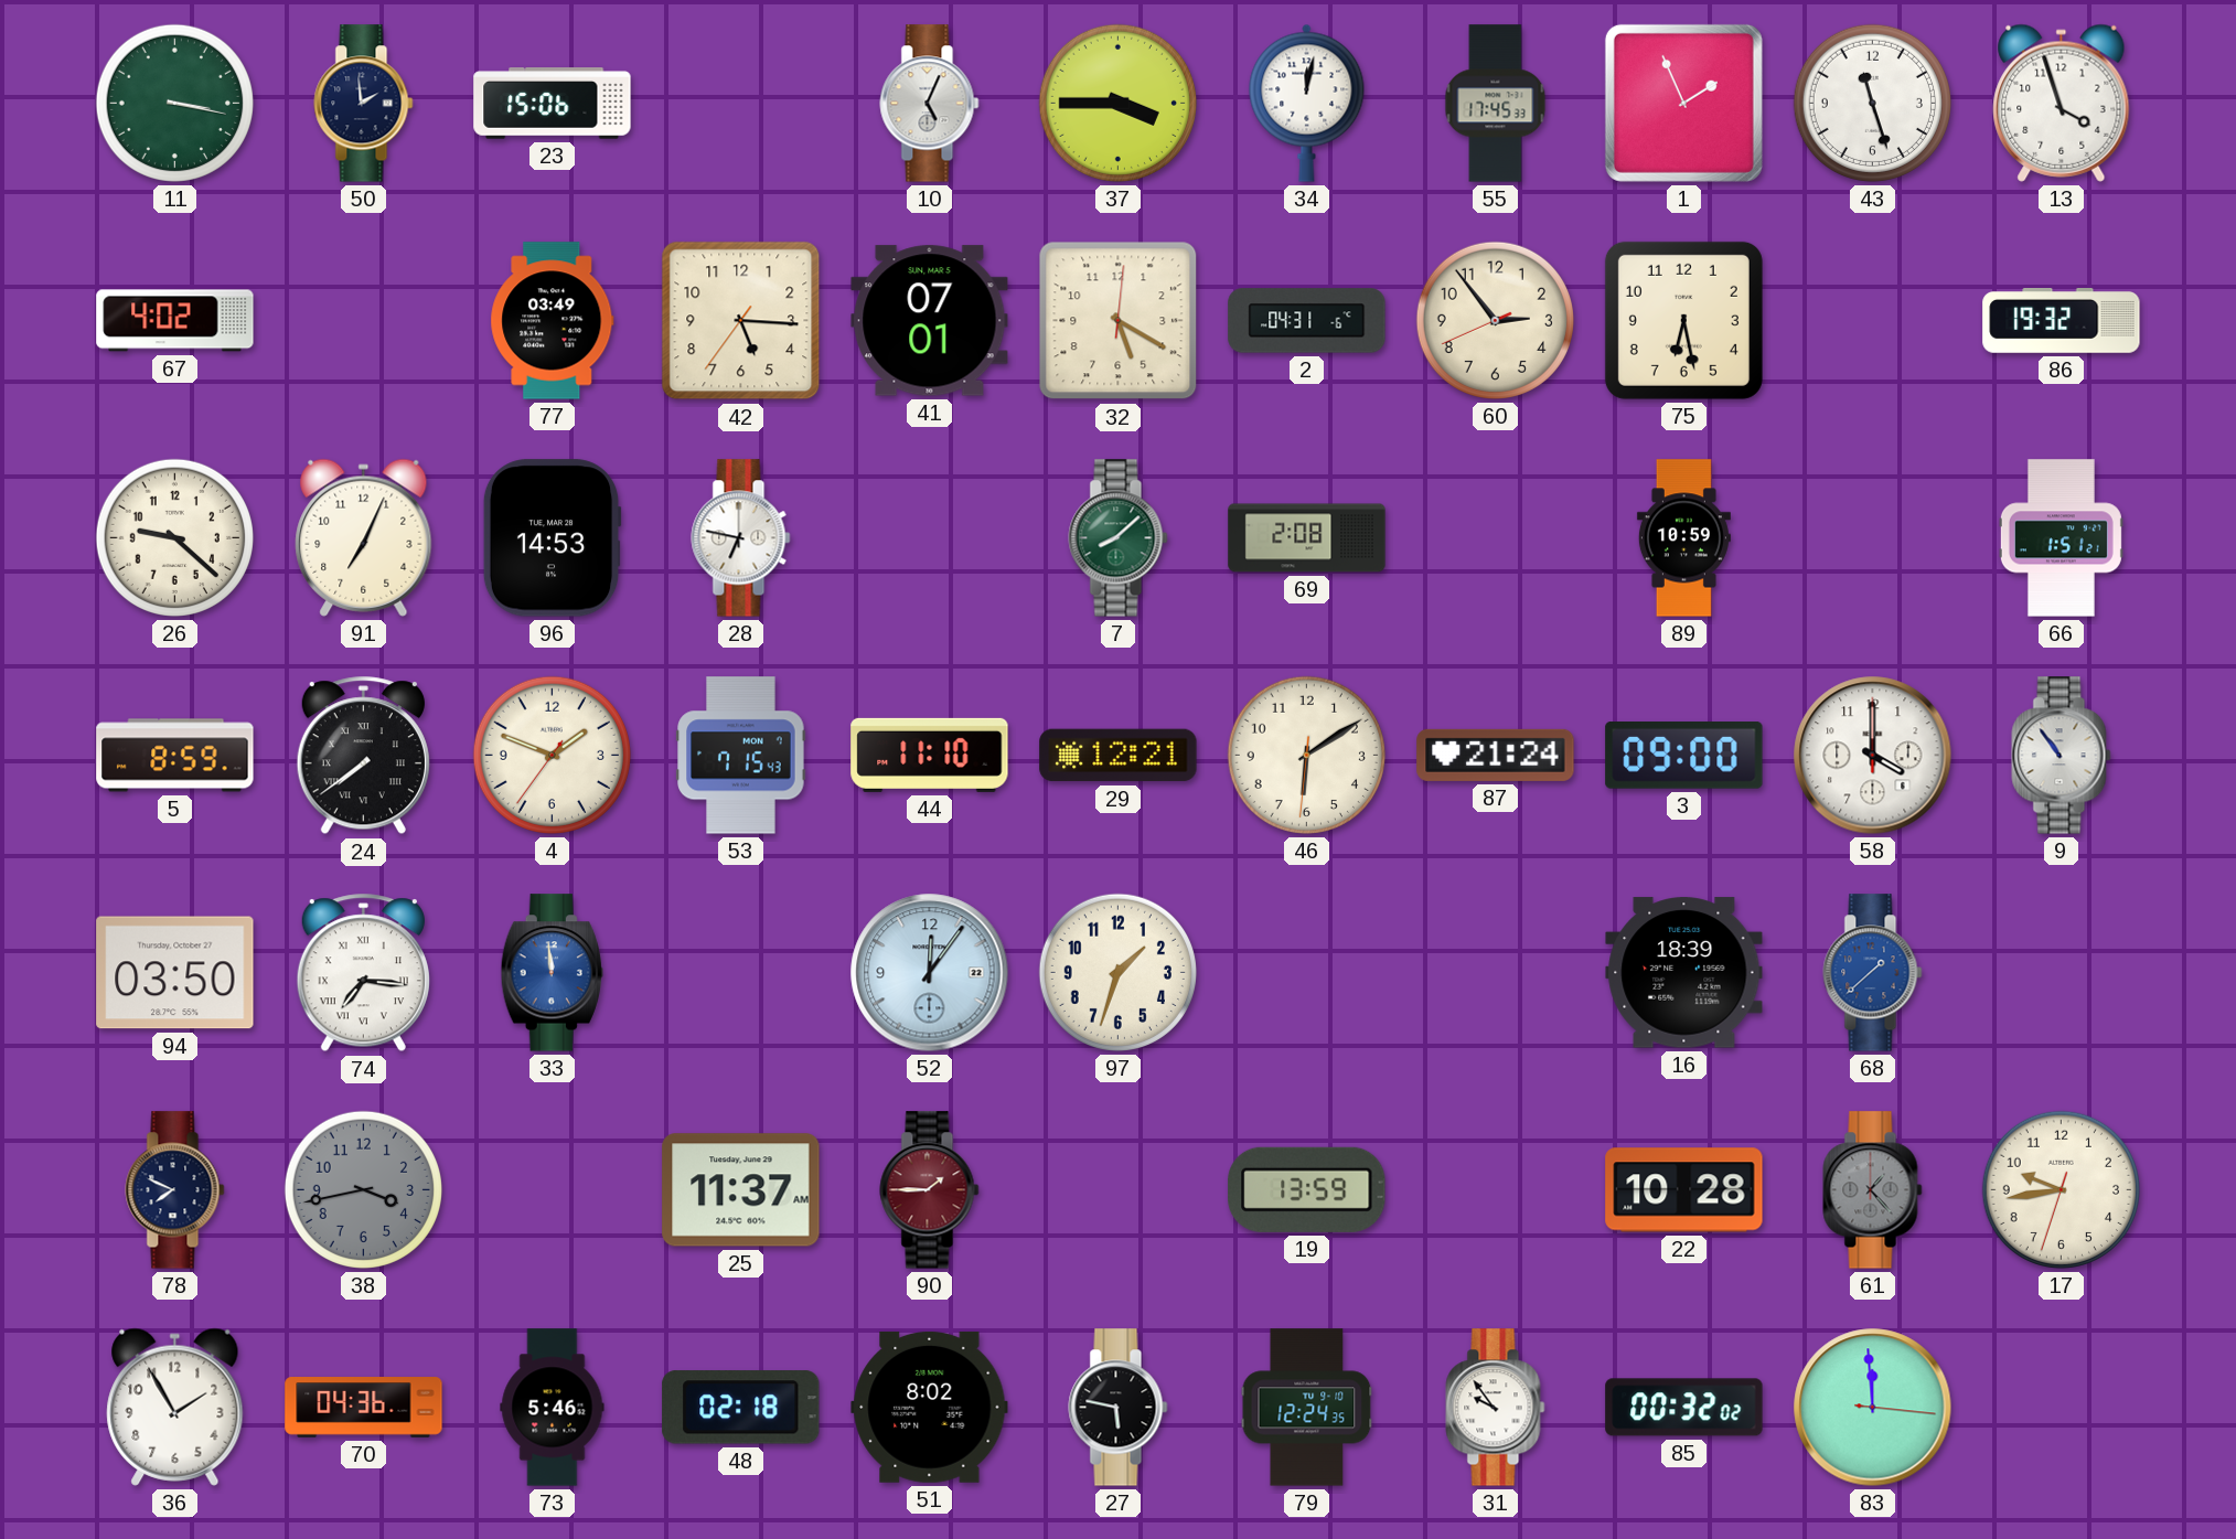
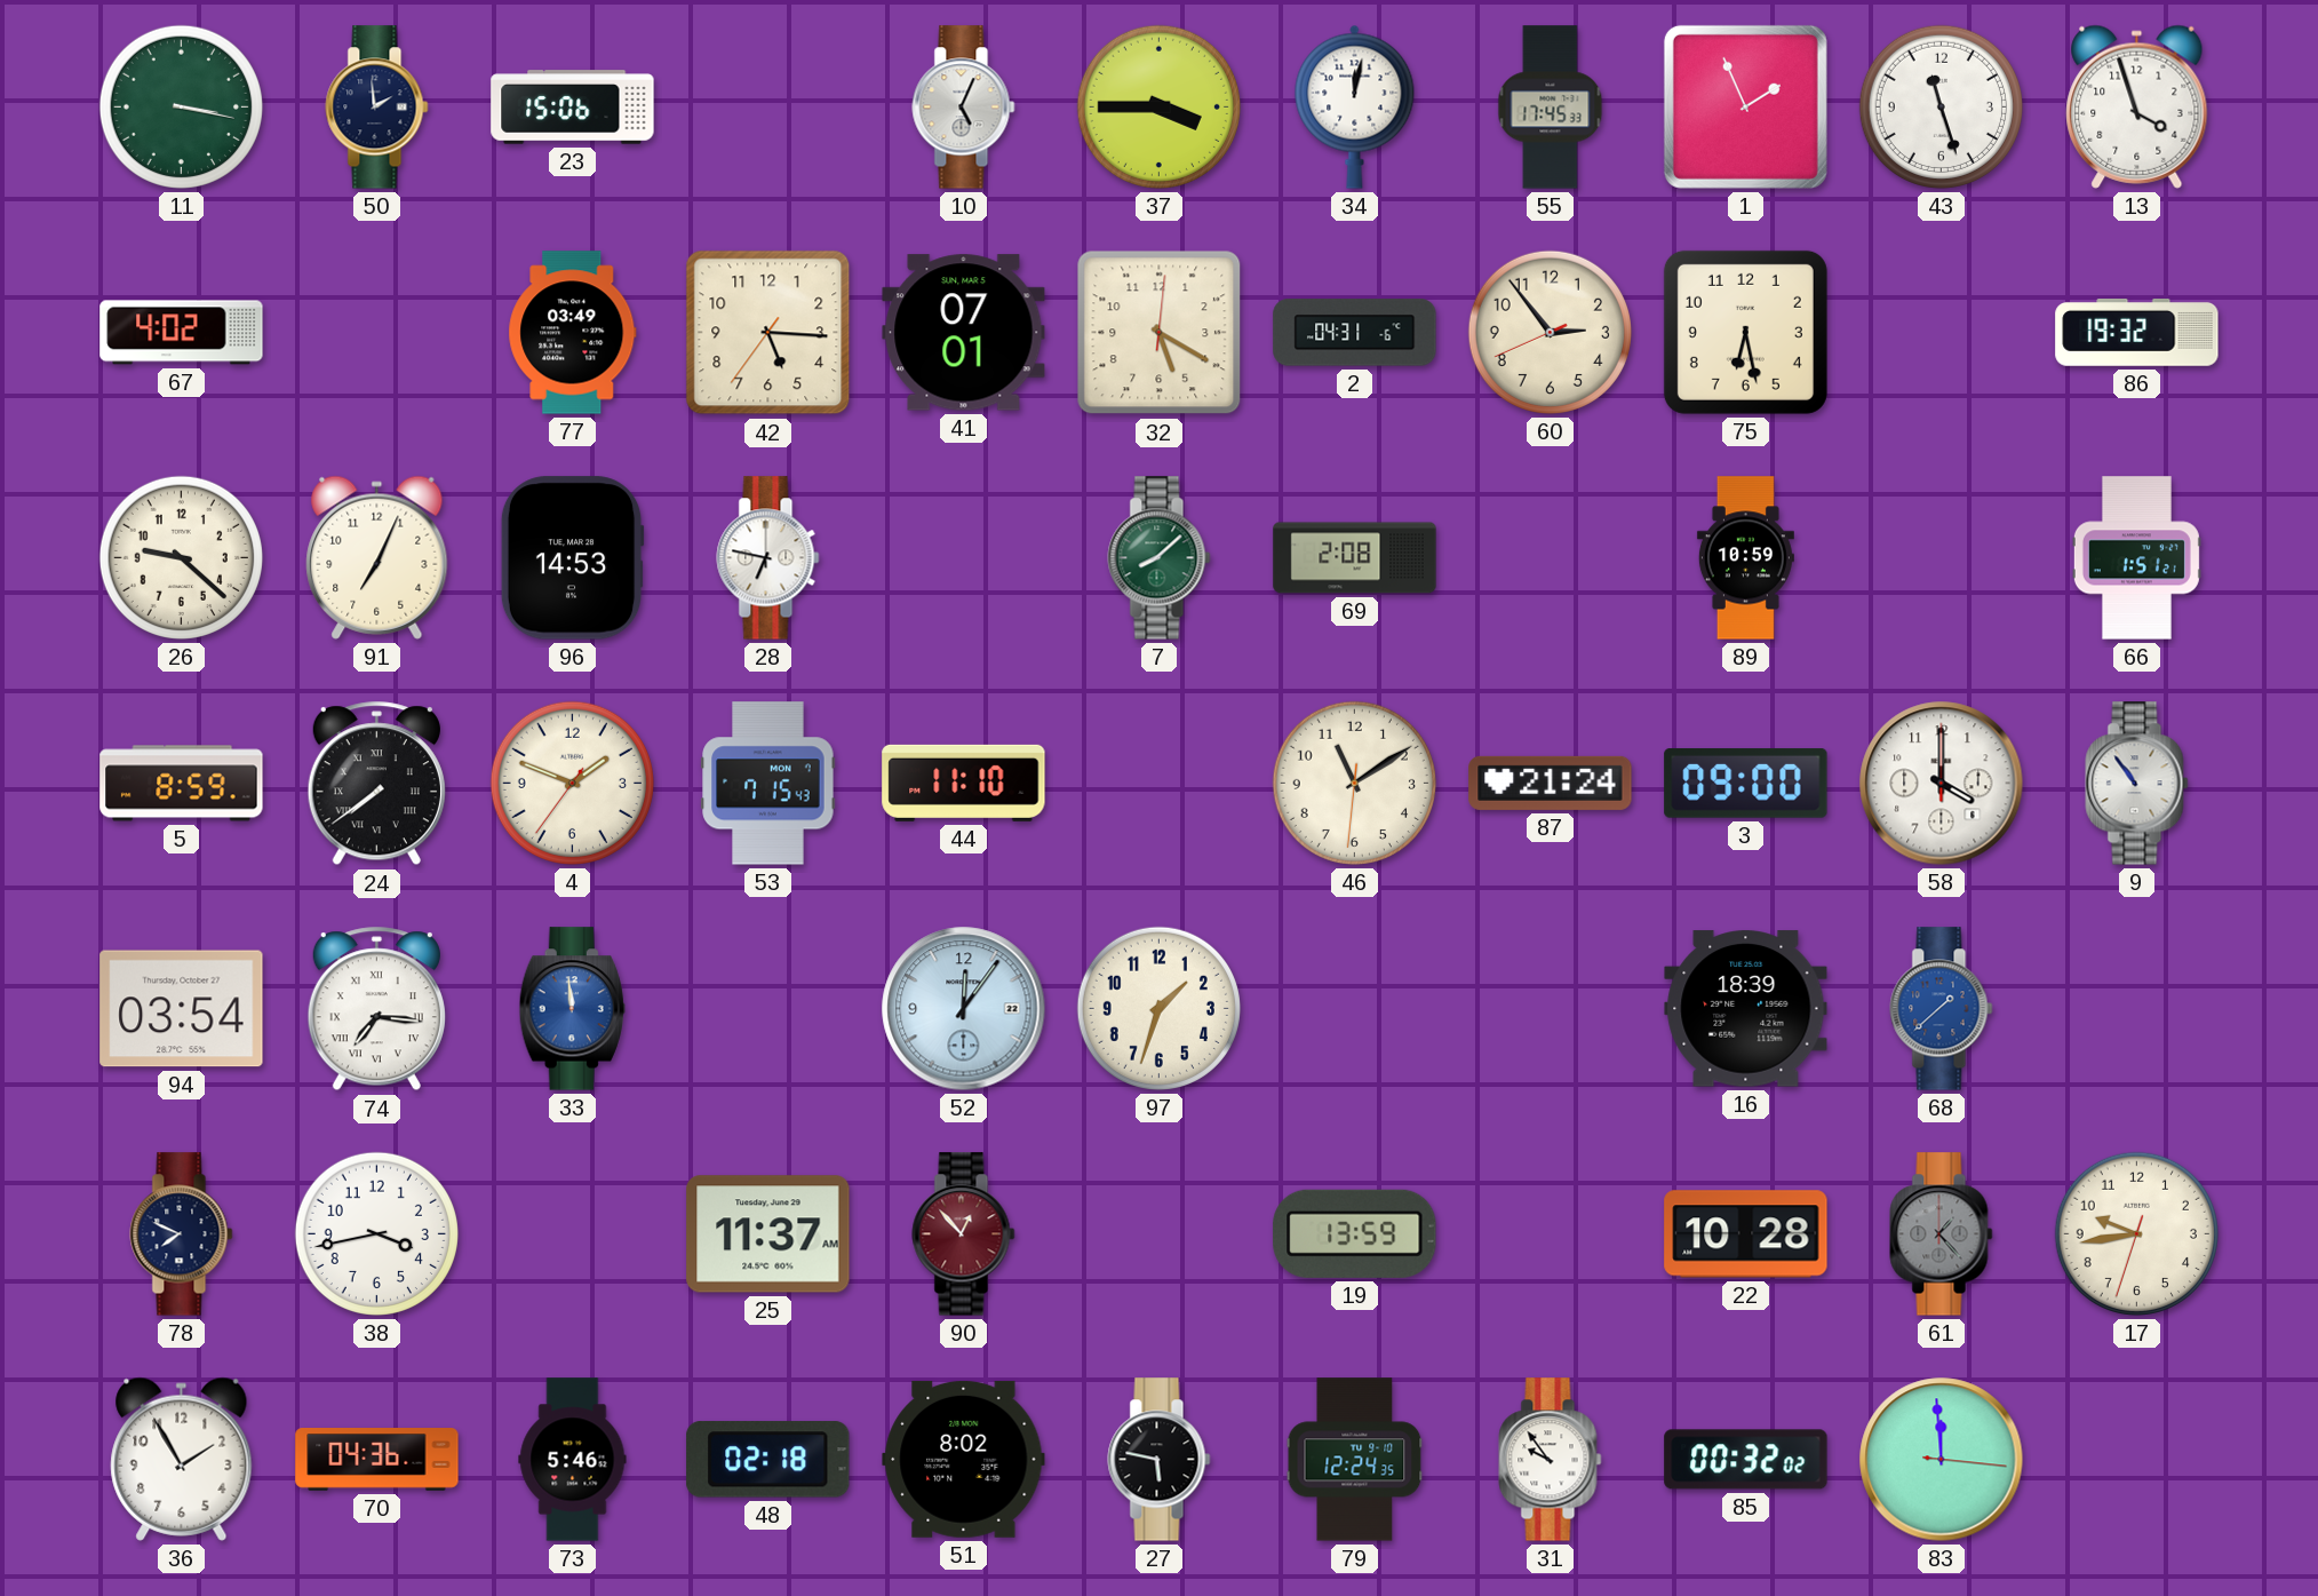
29: 12:21 -> none
46: 6:09 -> 11:09
94: 03:50 -> 03:54
38 dial: grey -> white
90: 1:45 -> 12:53
